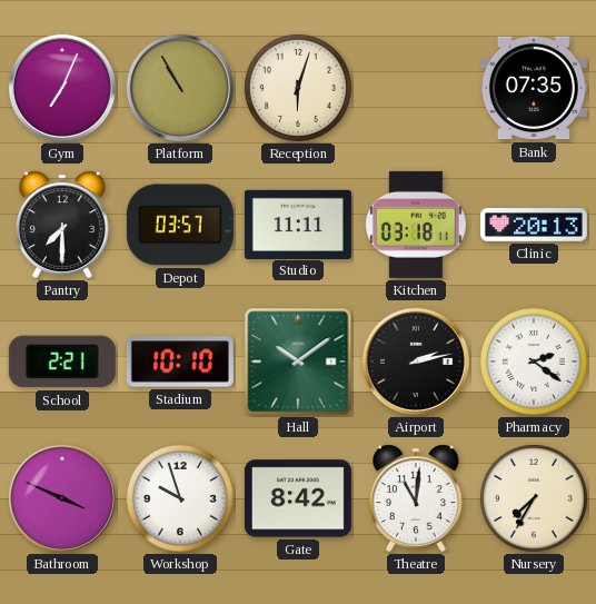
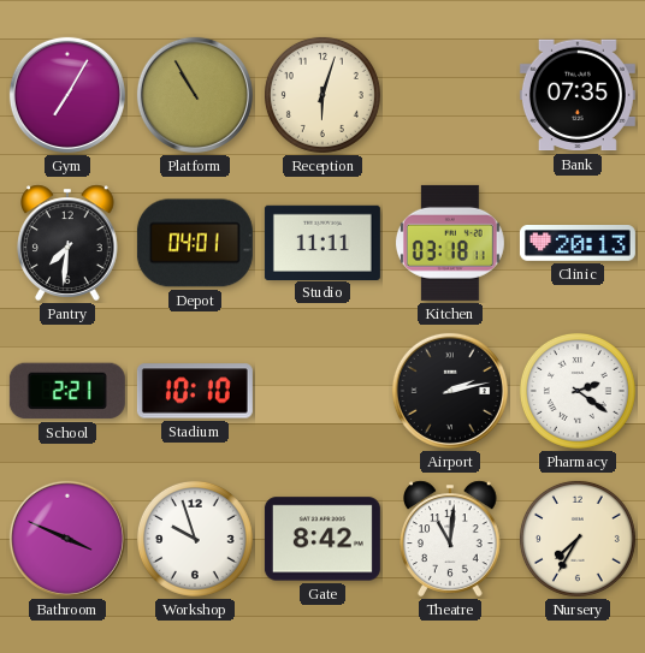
Gym: 7:04 -> 7:05
Pantry: 7:30 -> 7:31
Depot: 03:57 -> 04:01
Hall: 10:09 -> none
